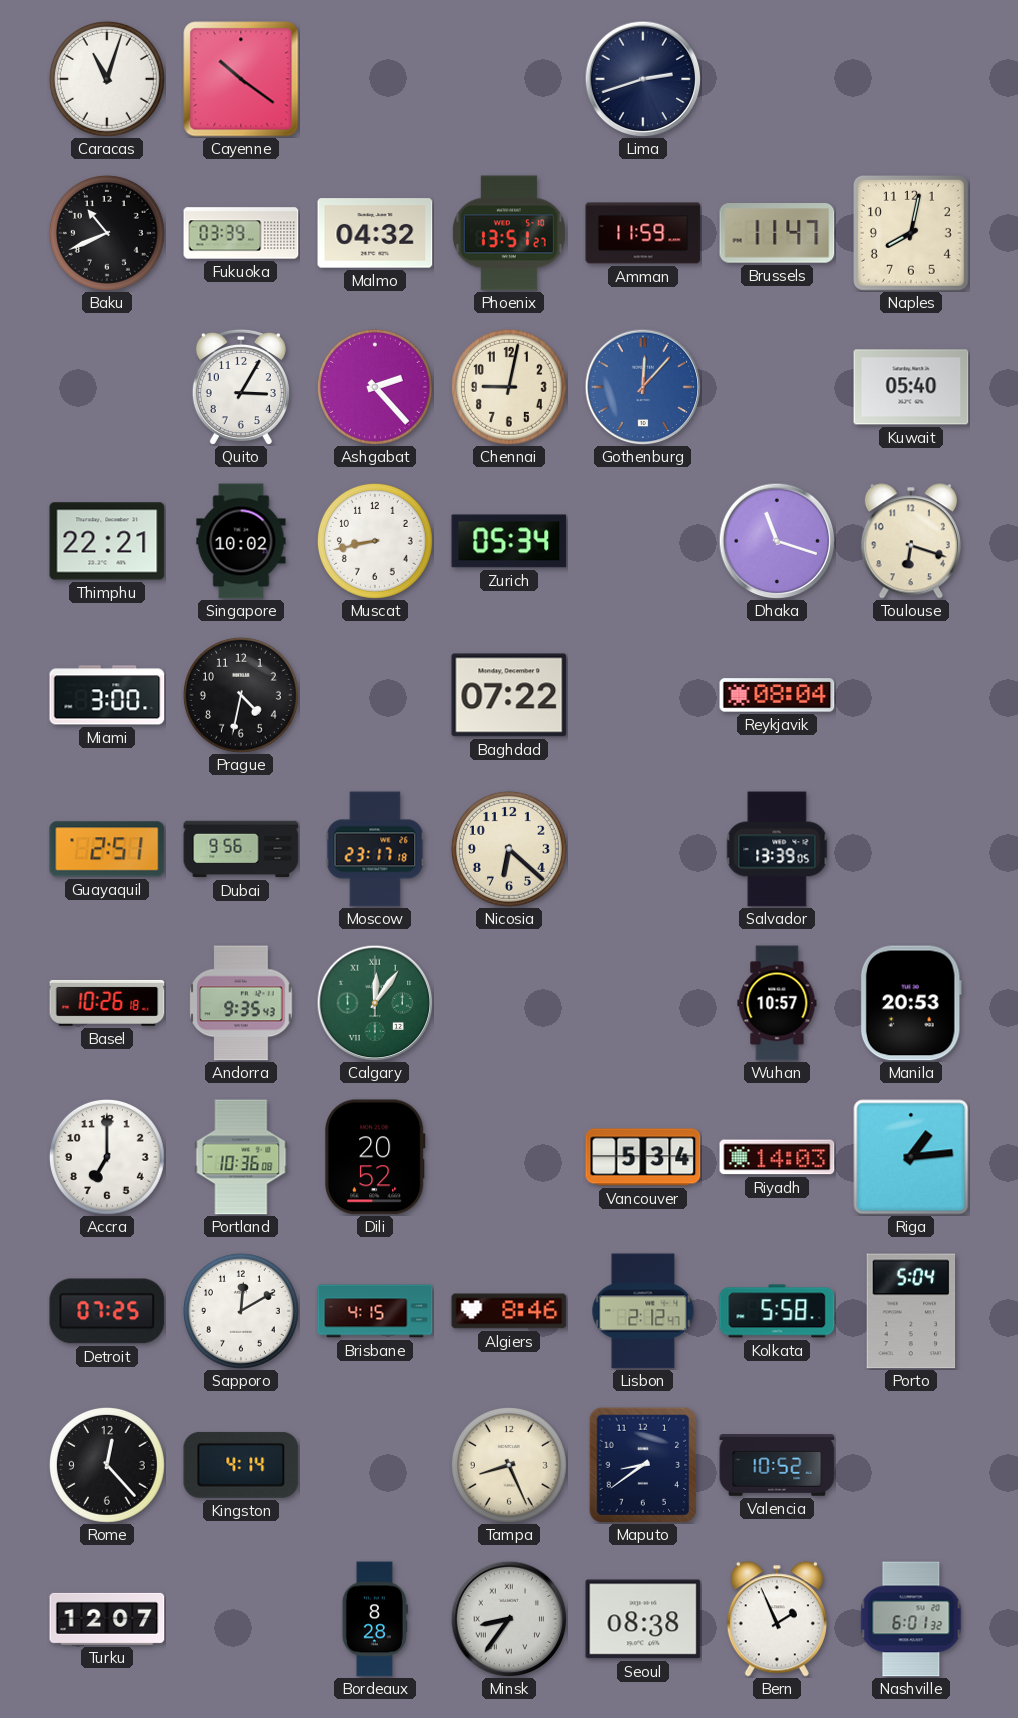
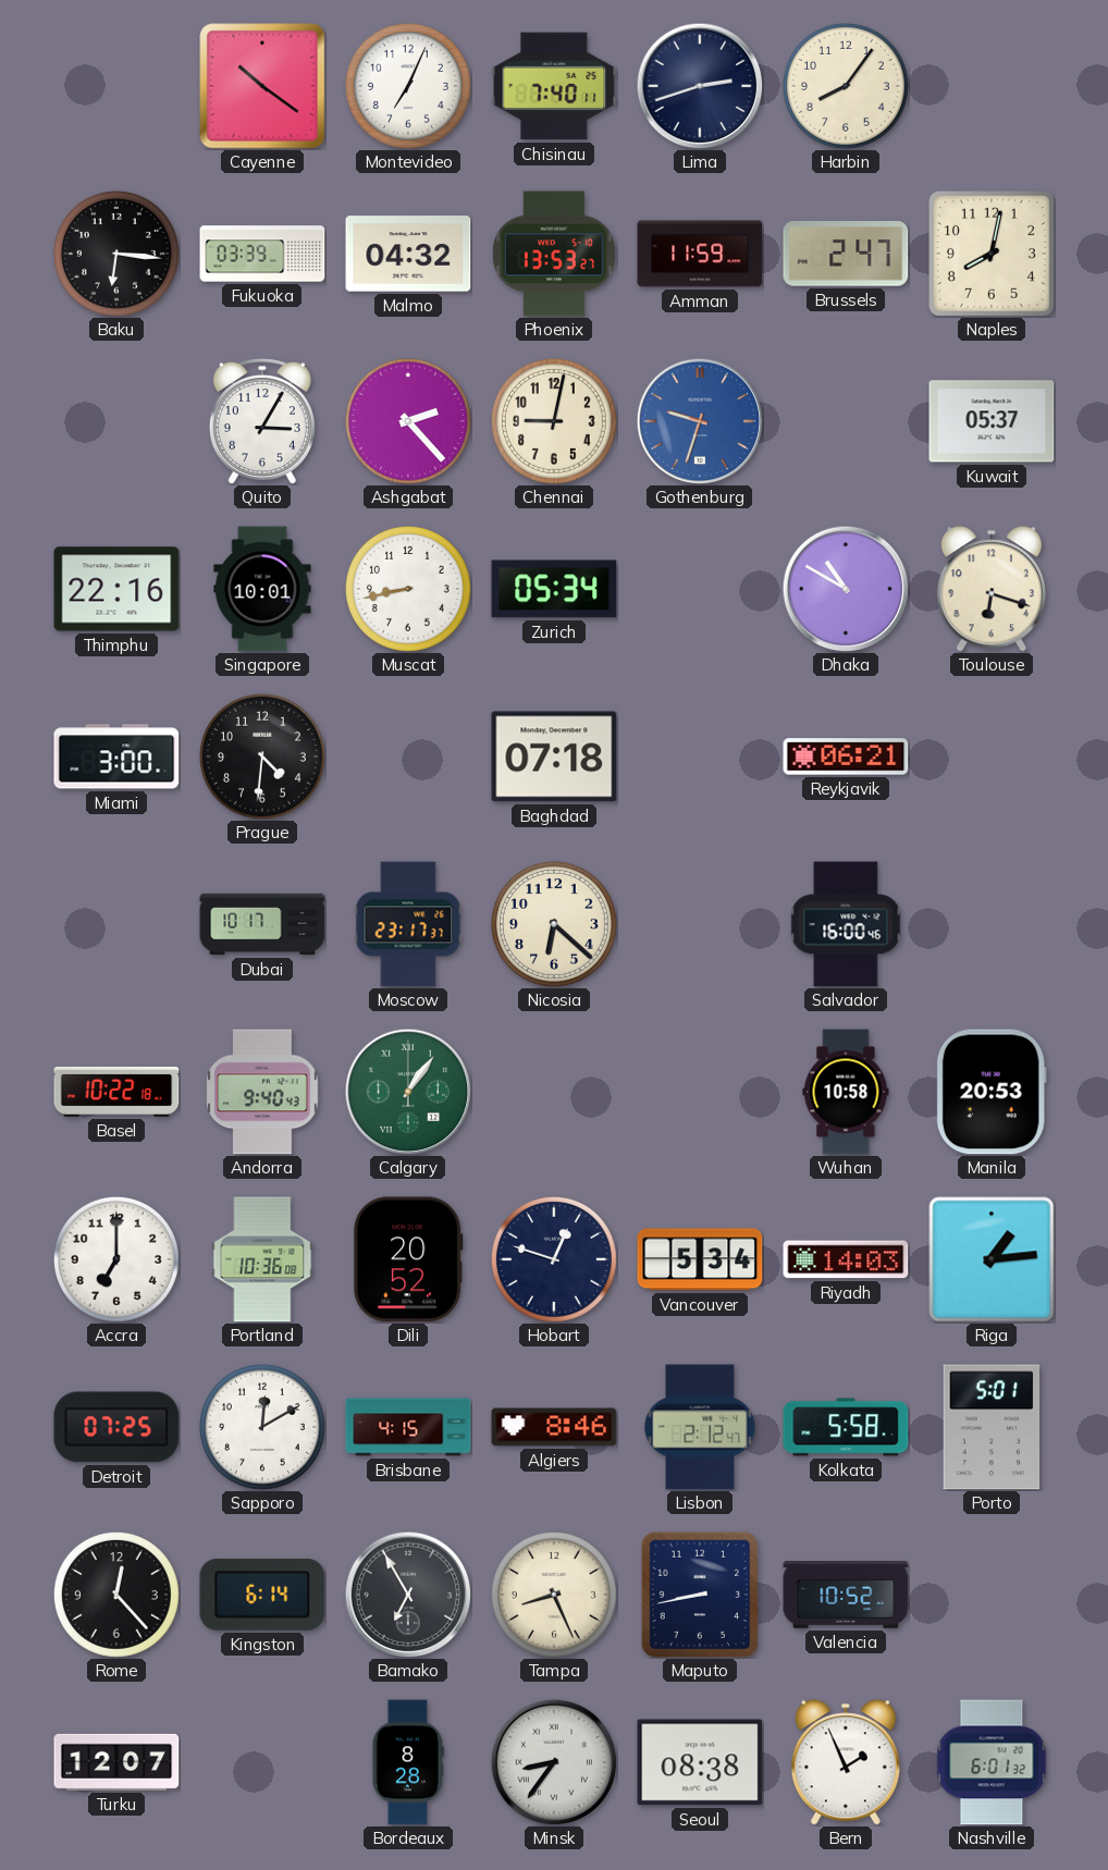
Caracas: 11:03 -> none
Montevideo: none -> 7:04
Chisinau: none -> 7:40
Harbin: none -> 8:06
Baku: 10:41 -> 6:16
Phoenix: 13:51 -> 13:53
Brussels: 11:47 -> 2:47
Gothenburg: 12:07 -> 9:33
Kuwait: 05:40 -> 05:37
Thimphu: 22:21 -> 22:16
Singapore: 10:02 -> 10:01
Dhaka: 11:18 -> 10:50
Prague: 4:32 -> 4:31
Baghdad: 07:22 -> 07:18
Reykjavik: 08:04 -> 06:21
Guayaquil: 2:51 -> none
Dubai: 9:56 -> 10:17
Moscow: 23:17:18 -> 23:17:37
Salvador: 13:39 -> 16:00
Basel: 10:26 -> 10:22
Andorra: 9:35 -> 9:40
Calgary: 12:06 -> 1:06
Wuhan: 10:57 -> 10:58
Hobart: none -> 12:48
Porto: 5:04 -> 5:01
Kingston: 4:14 -> 6:14
Bamako: none -> 6:55
Maputo: 8:39 -> 8:43
